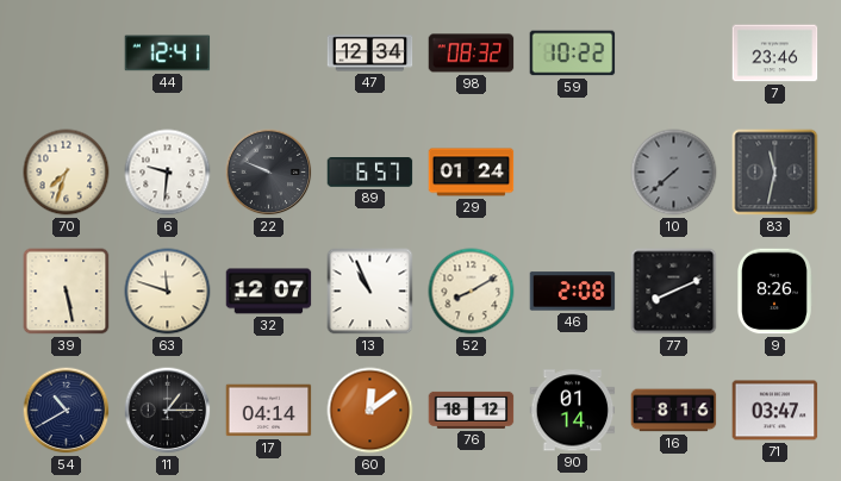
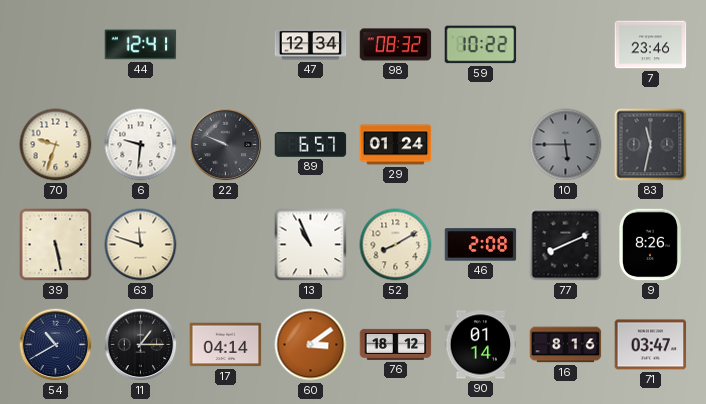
70: 7:33 -> 9:33
10: 7:38 -> 5:45
32: 12:07 -> none
60: 12:09 -> 3:09
